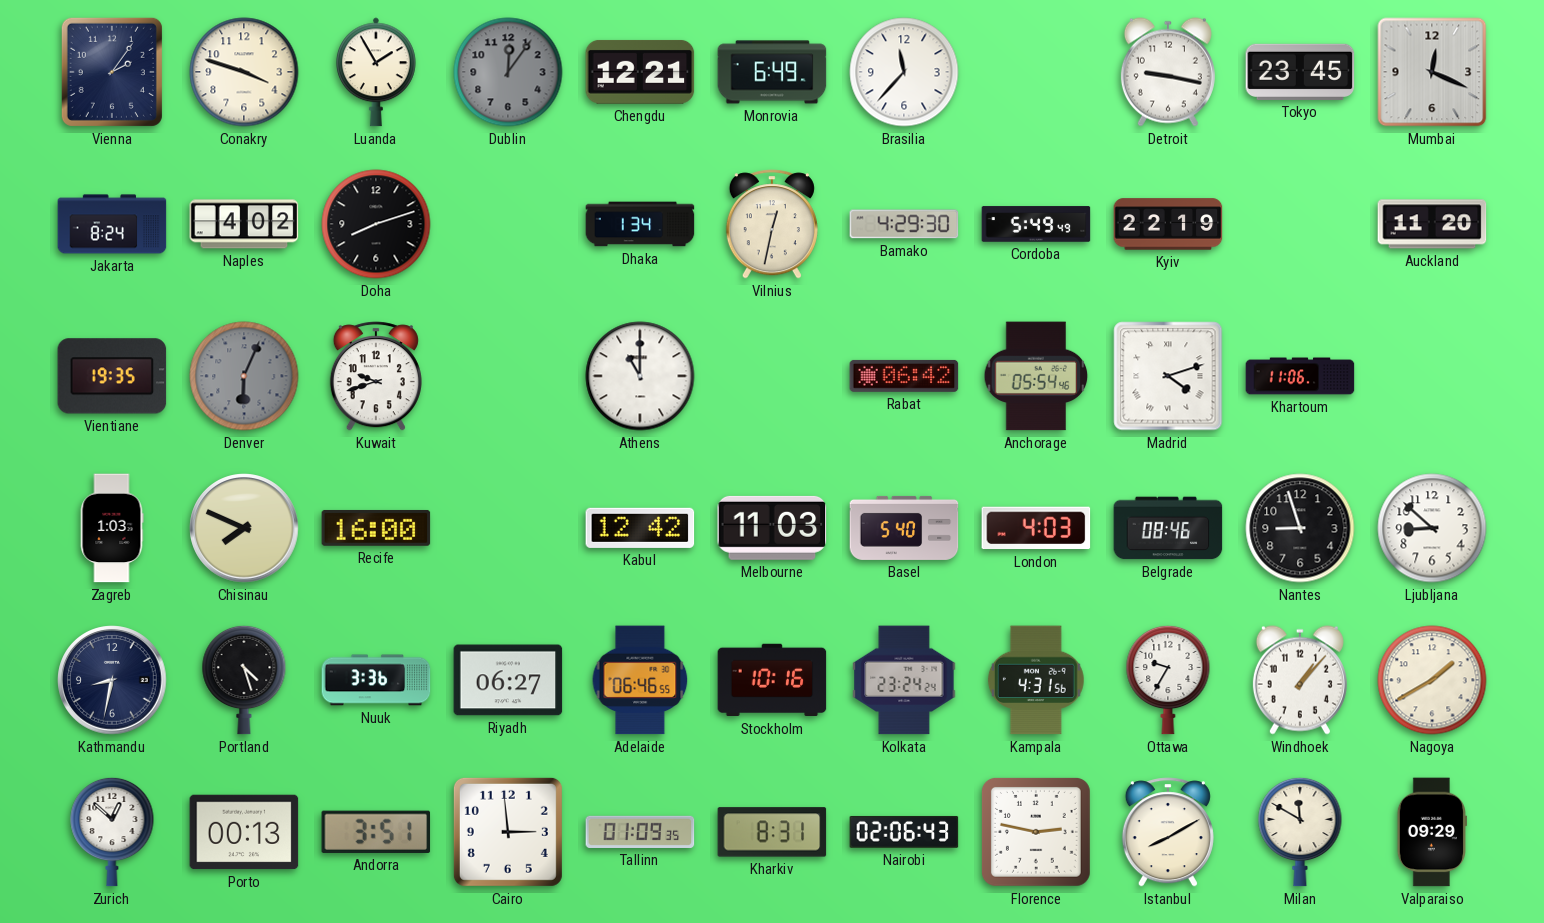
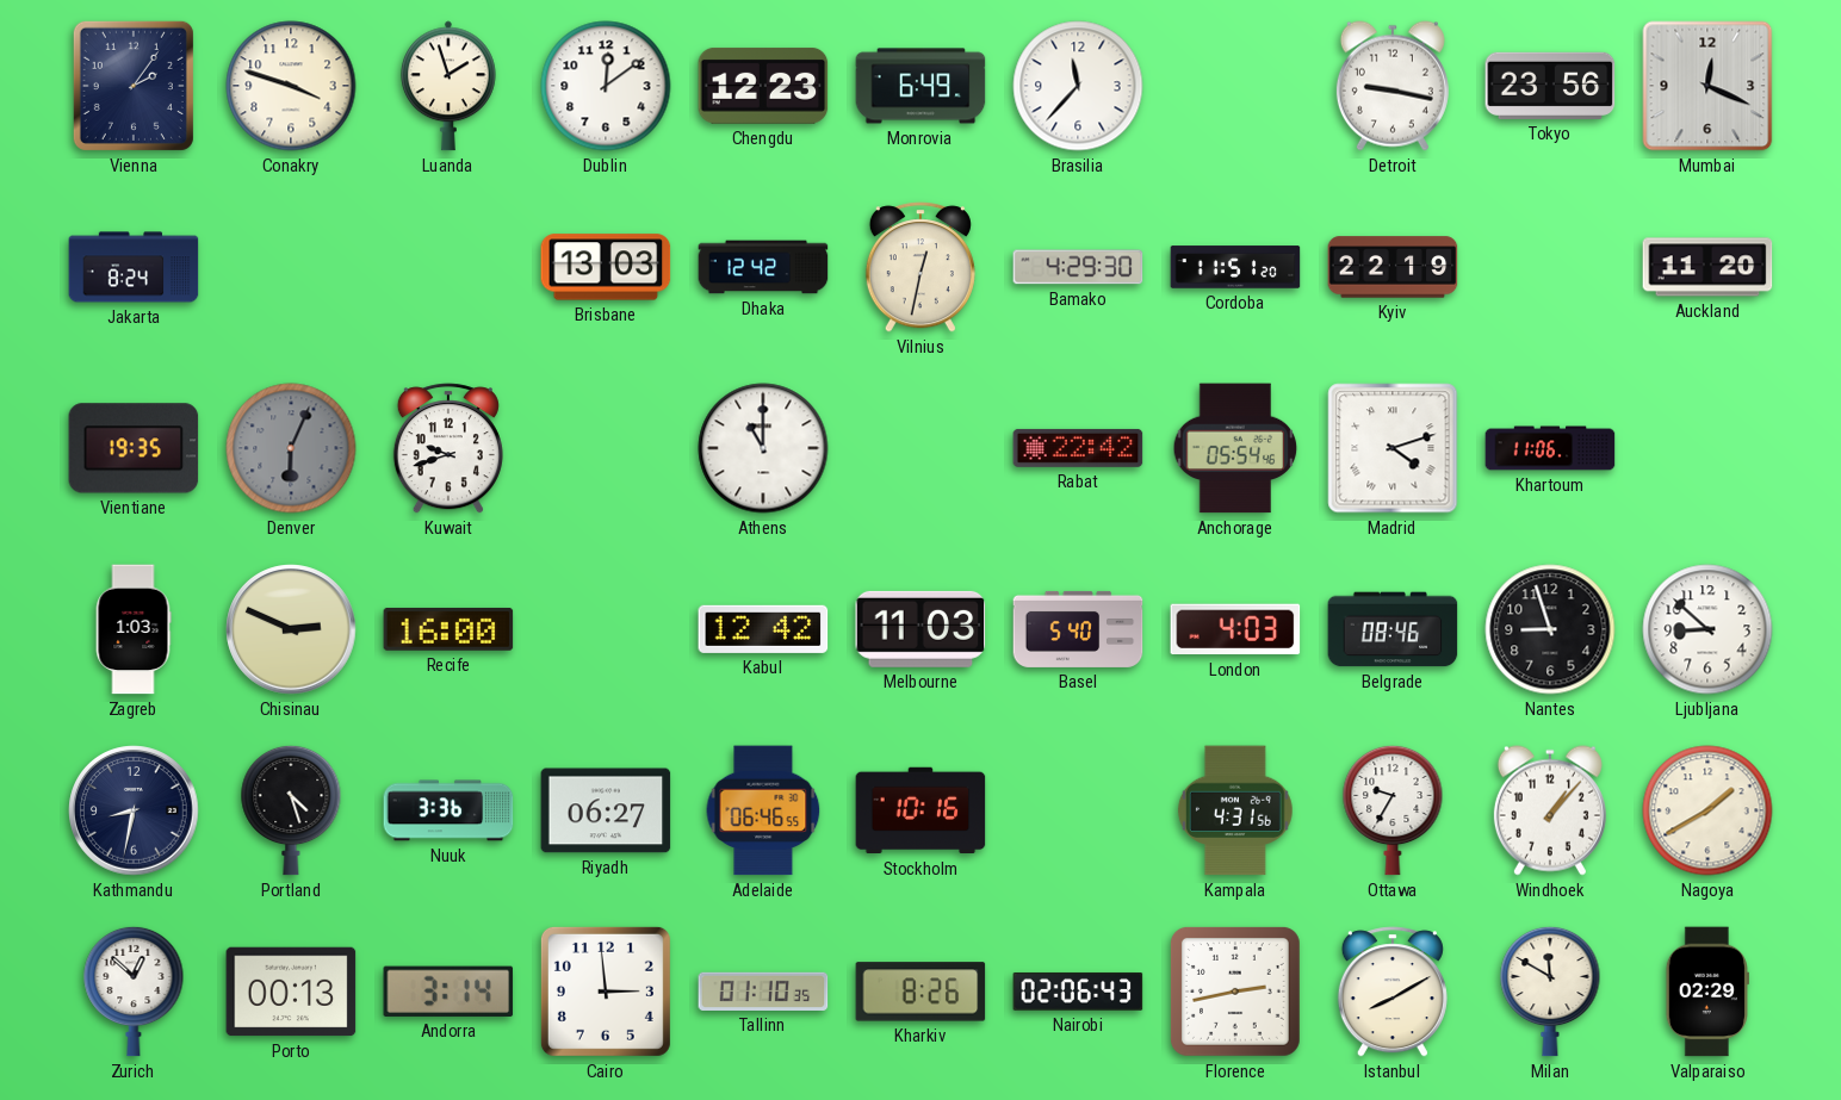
Luanda: 1:55 -> 1:57
Dublin: 12:06 -> 12:09
Dublin dial: grey -> white
Chengdu: 12:21 -> 12:23
Tokyo: 23:45 -> 23:56
Naples: 4:02 -> none
Doha: 8:12 -> none
Brisbane: none -> 13:03
Dhaka: 1:34 -> 12:42
Cordoba: 5:49 -> 11:51
Rabat: 06:42 -> 22:42
Chisinau: 7:49 -> 2:49
Kolkata: 23:24 -> none
Andorra: 3:51 -> 3:14
Tallinn: 01:09 -> 01:10
Kharkiv: 8:31 -> 8:26
Florence: 2:47 -> 2:43
Valparaiso: 09:29 -> 02:29
